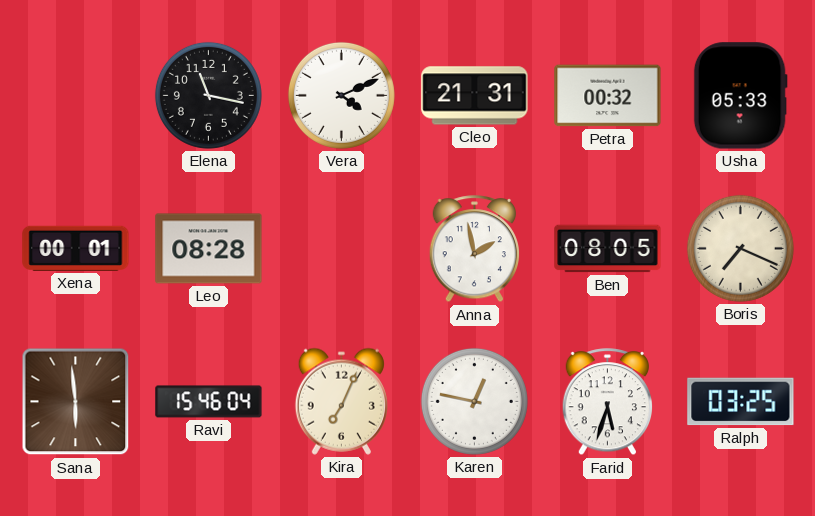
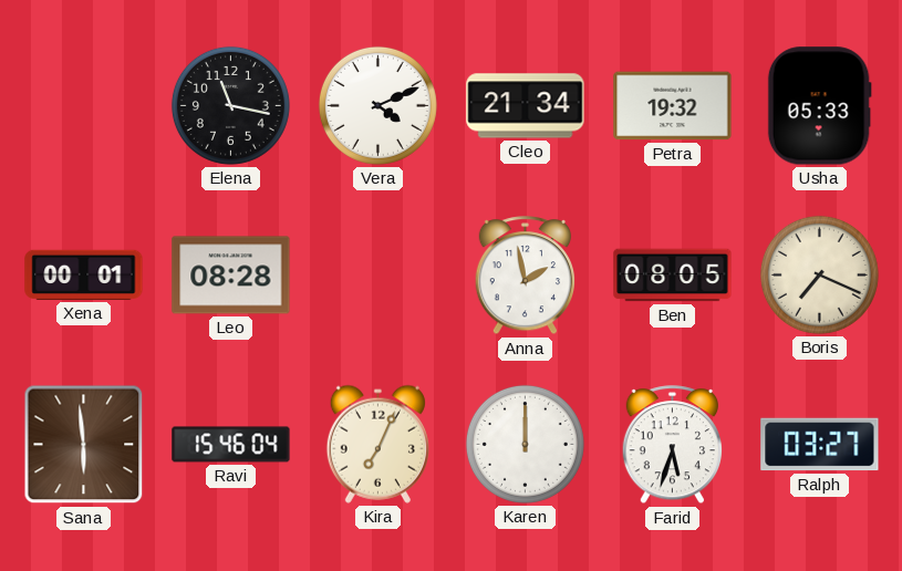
Cleo: 21:31 -> 21:34
Petra: 00:32 -> 19:32
Karen: 12:47 -> 12:00
Ralph: 03:25 -> 03:27
